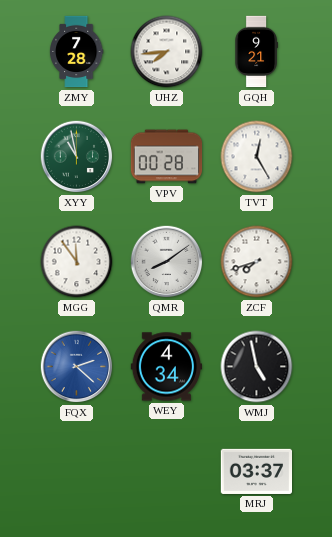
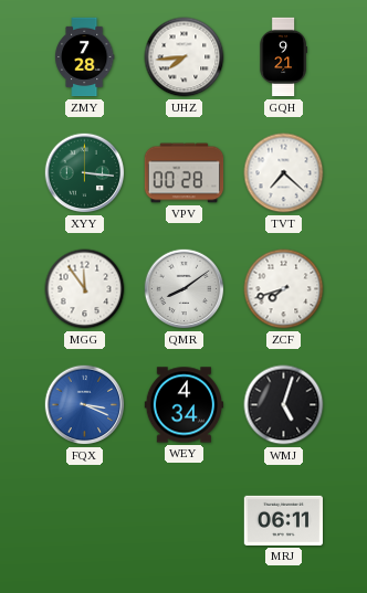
XYY: 10:58 -> 3:16
TVT: 12:25 -> 7:22
FQX: 2:22 -> 3:19
WMJ: 4:58 -> 5:03
MRJ: 03:37 -> 06:11
